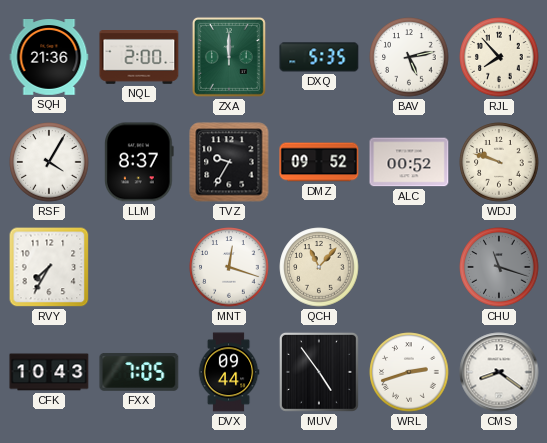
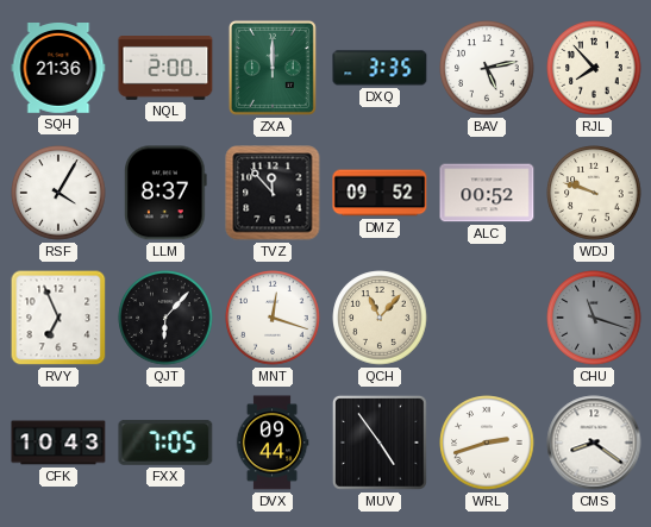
DXQ: 5:35 -> 3:35
TVZ: 9:35 -> 11:53
RVY: 7:35 -> 6:56
QJT: none -> 6:07
